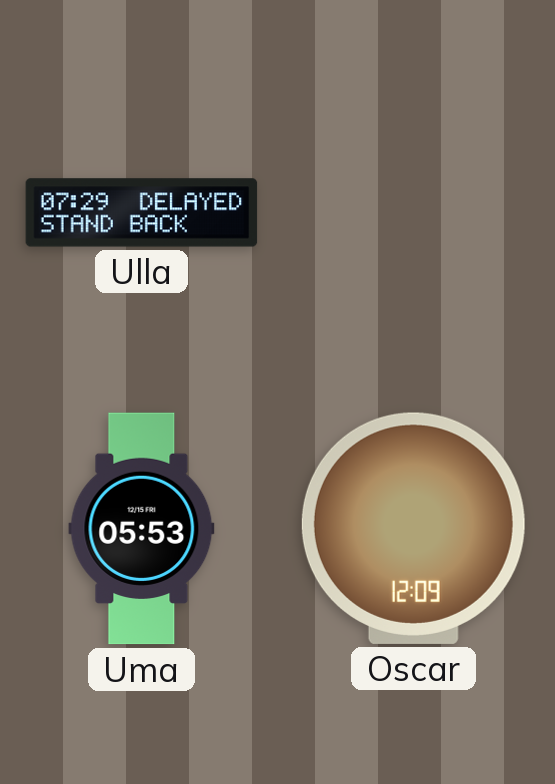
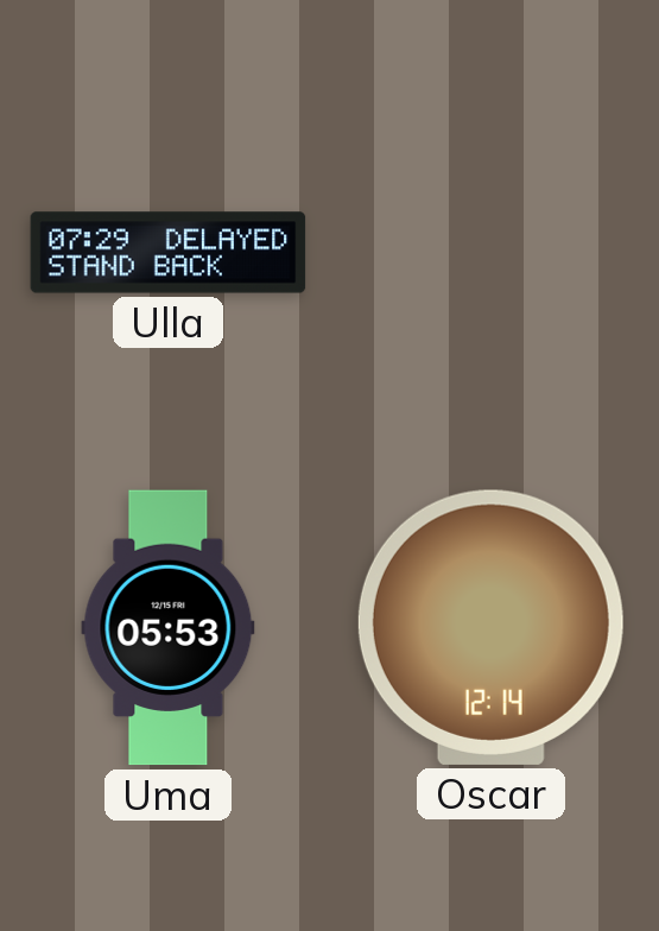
Oscar: 12:09 -> 12:14
